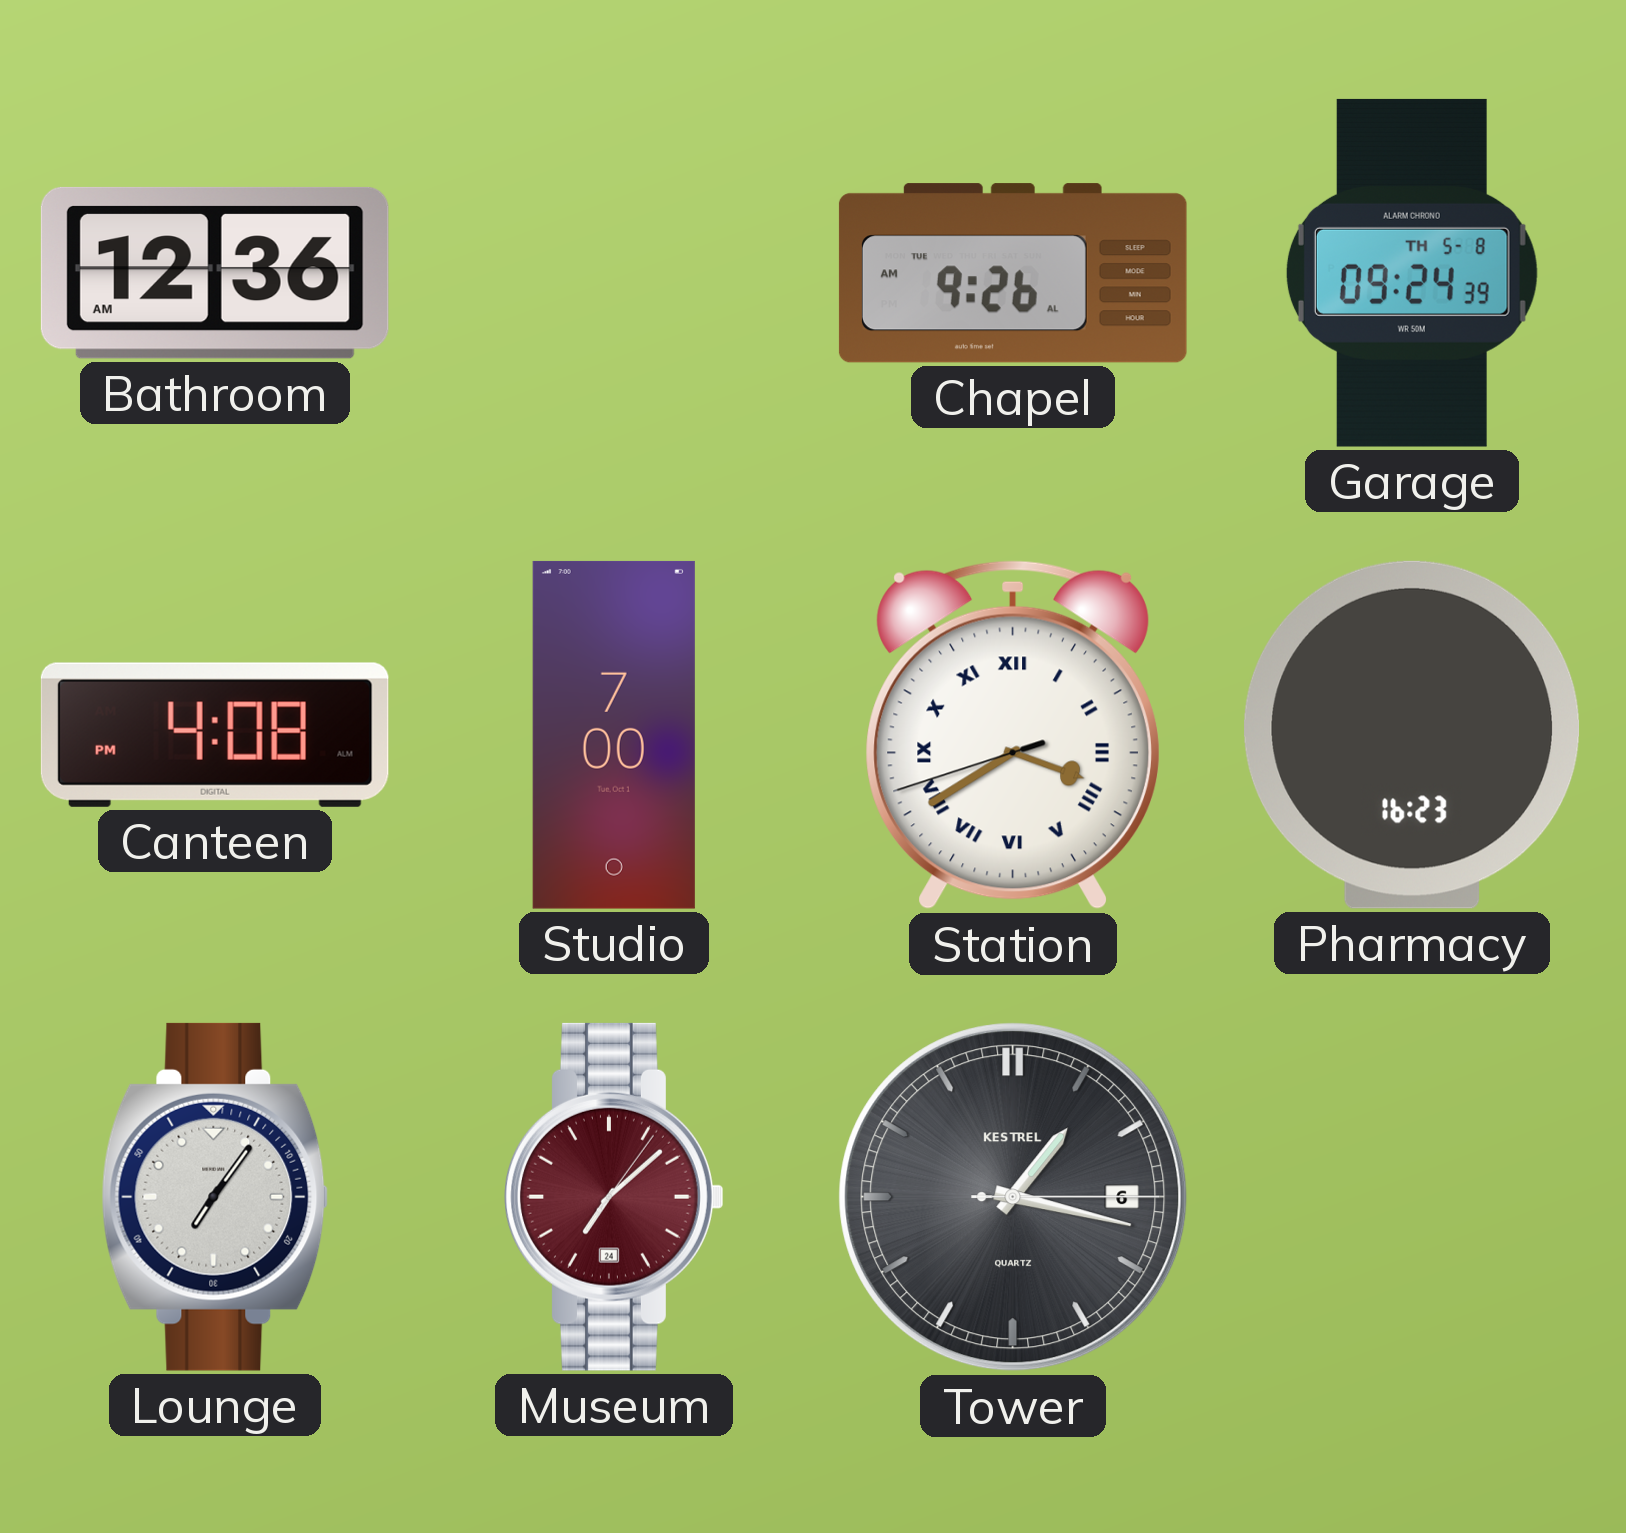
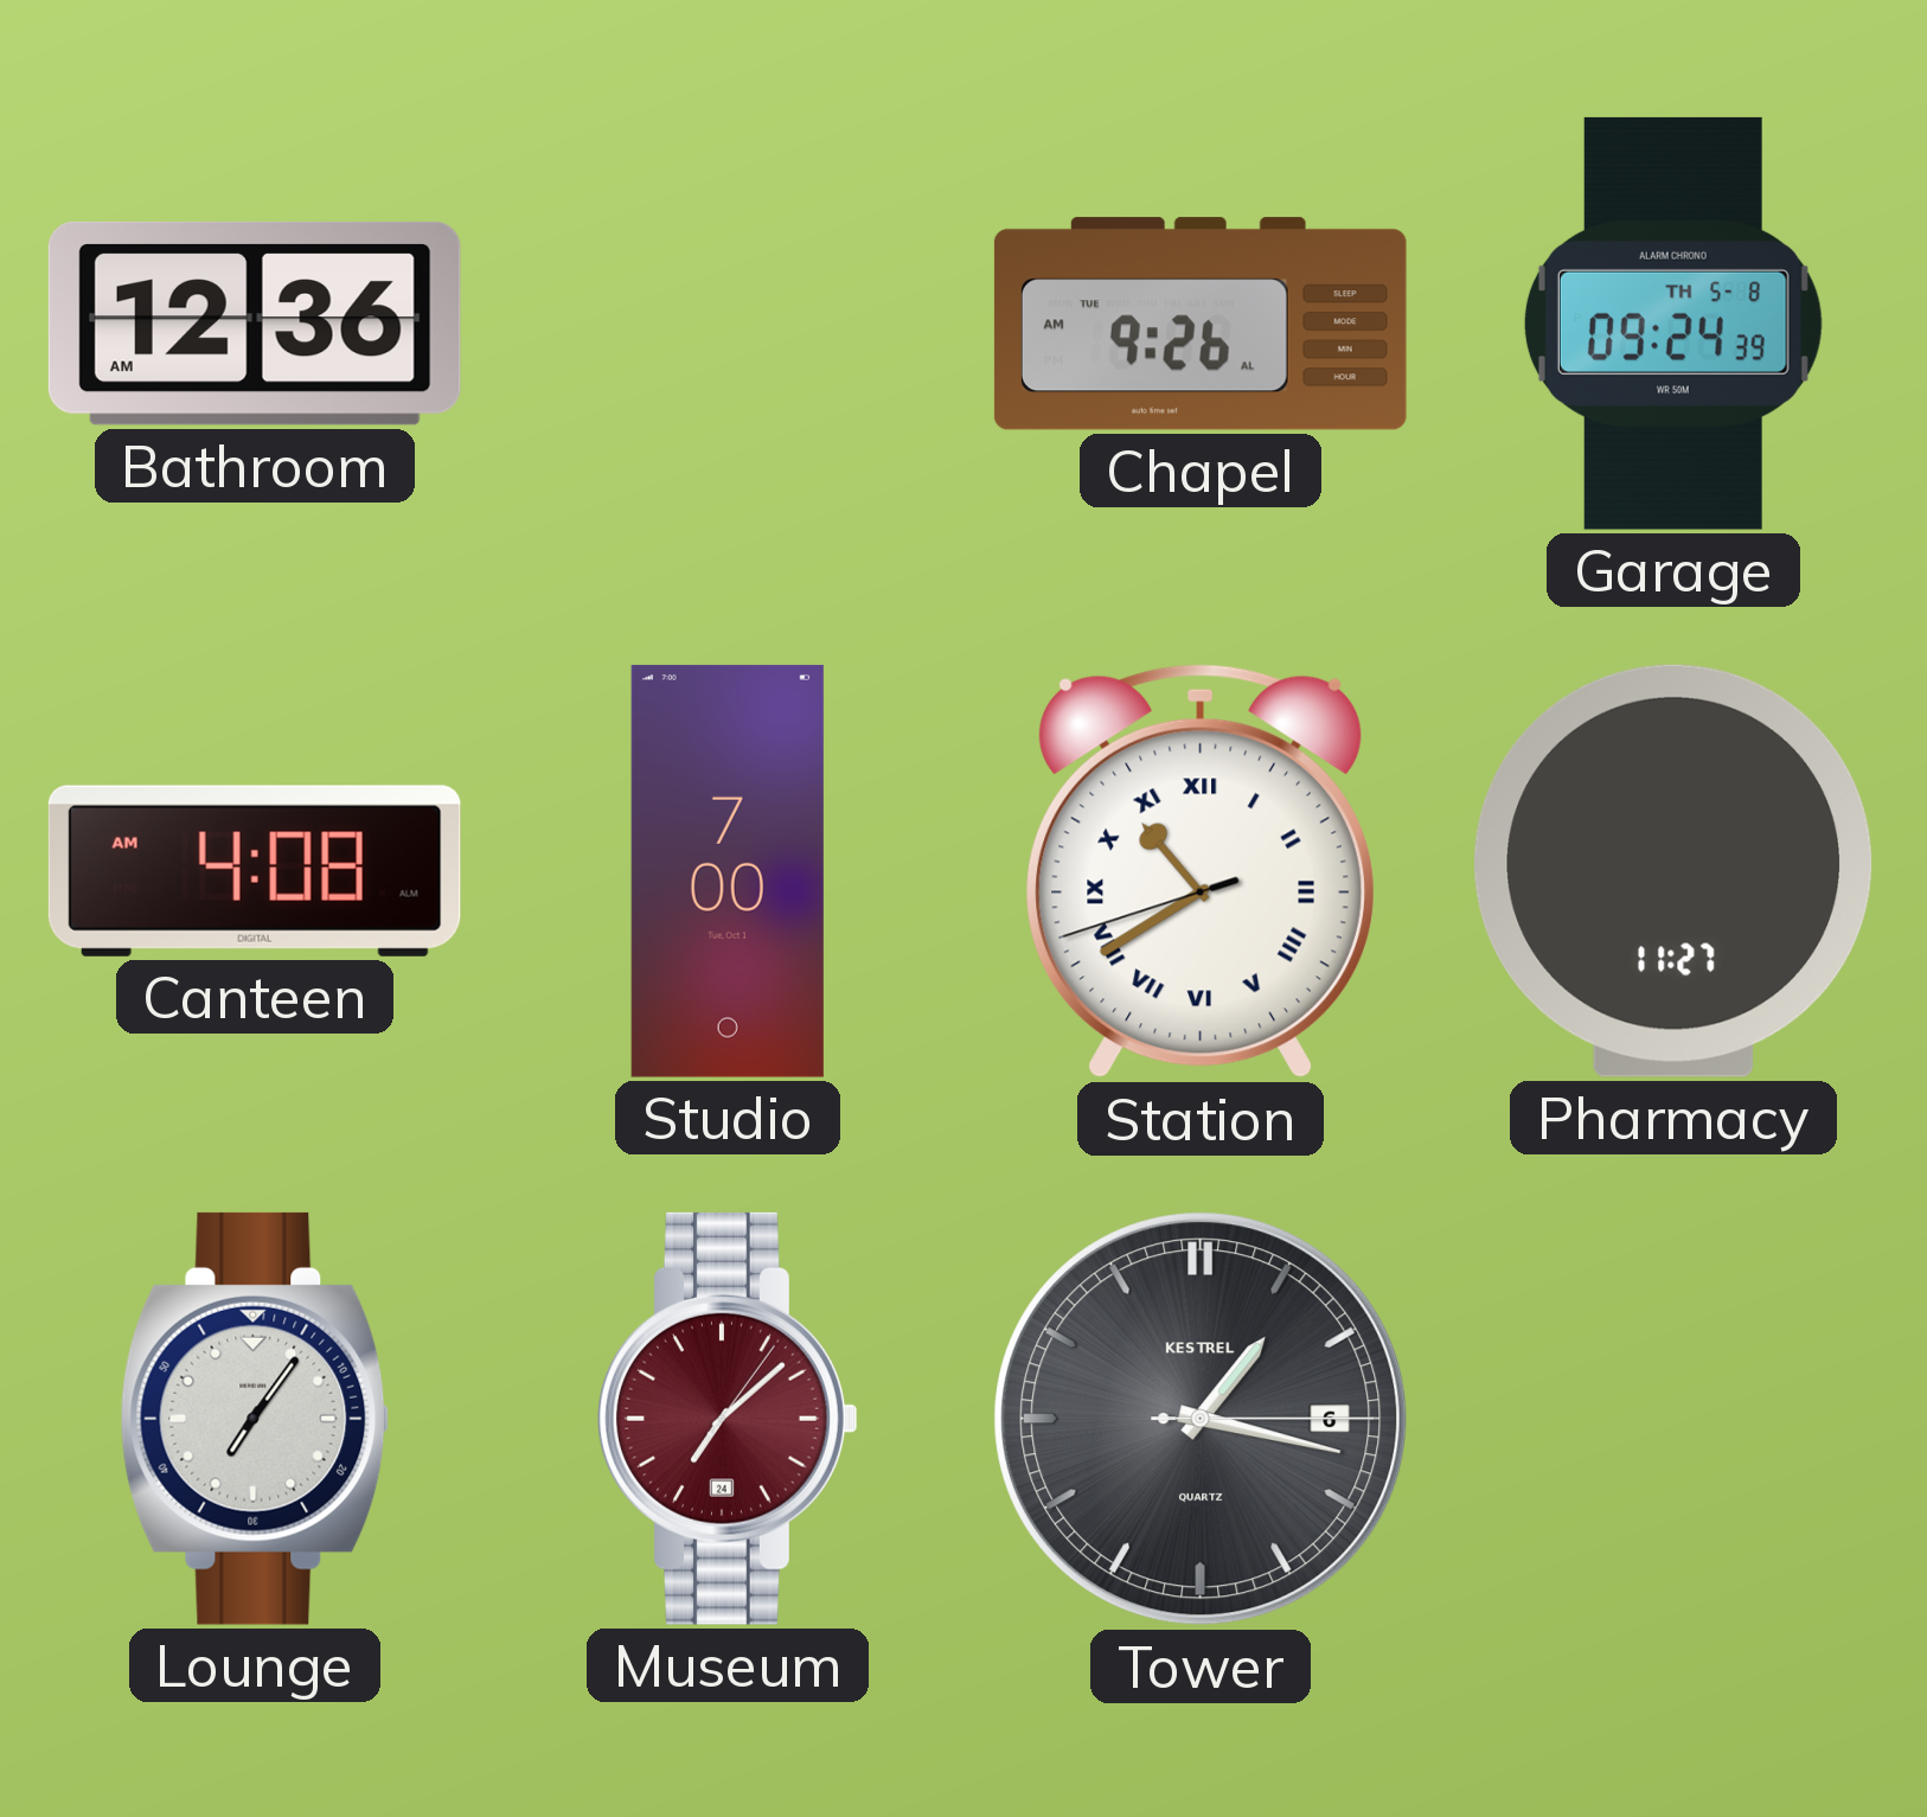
Canteen: 4:08 PM -> 4:08 AM
Station: 3:39 -> 10:39
Pharmacy: 16:23 -> 11:27
